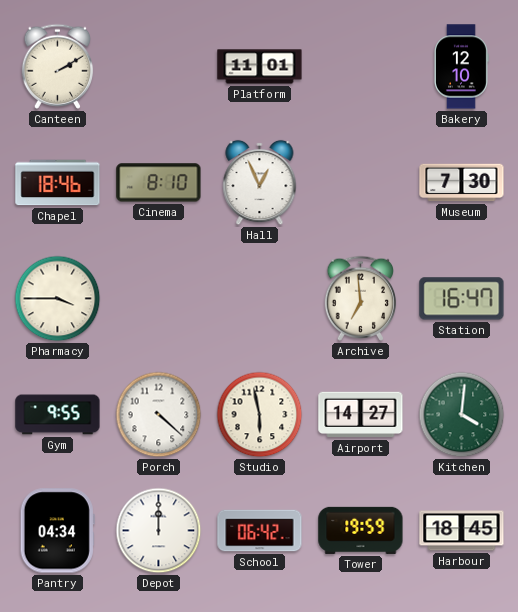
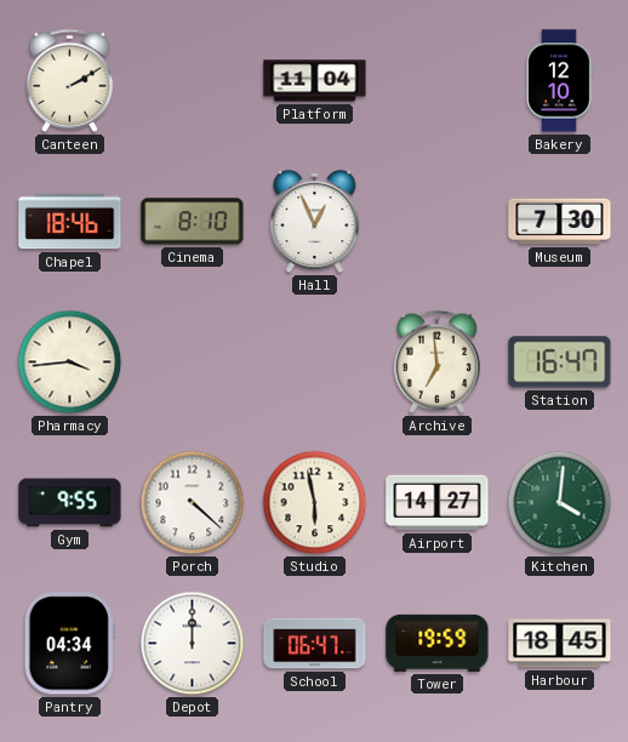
Platform: 11:01 -> 11:04
Pharmacy: 3:45 -> 3:44
School: 06:42 -> 06:47
